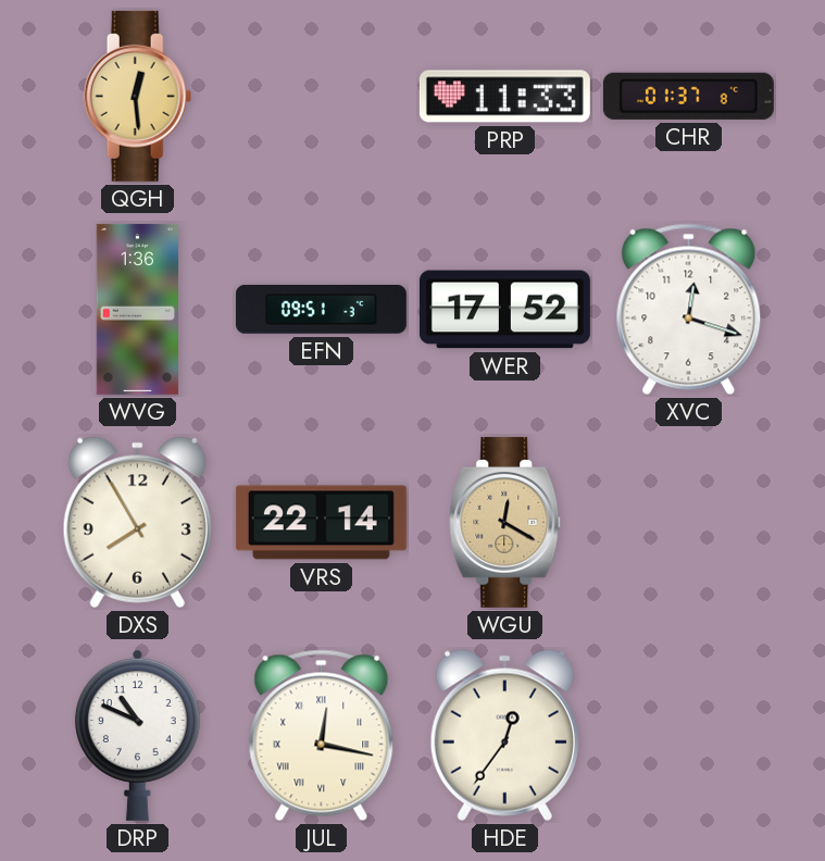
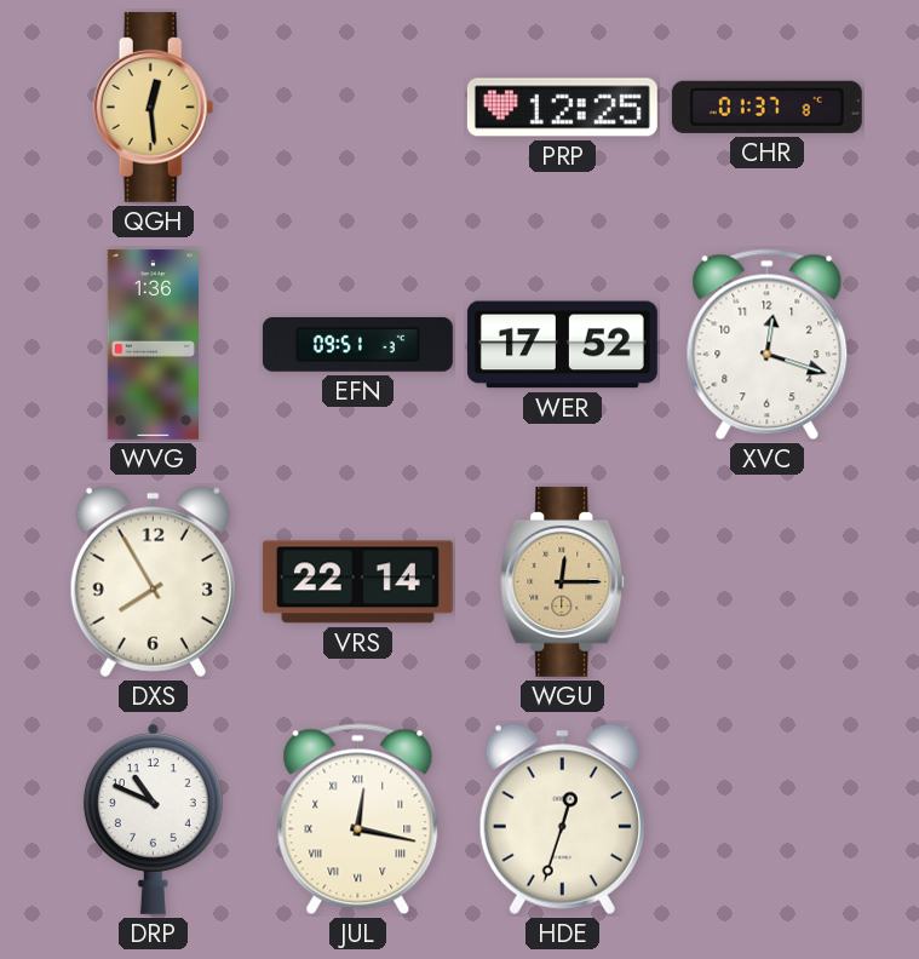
PRP: 11:33 -> 12:25
WGU: 12:20 -> 12:15
HDE: 12:36 -> 12:33
